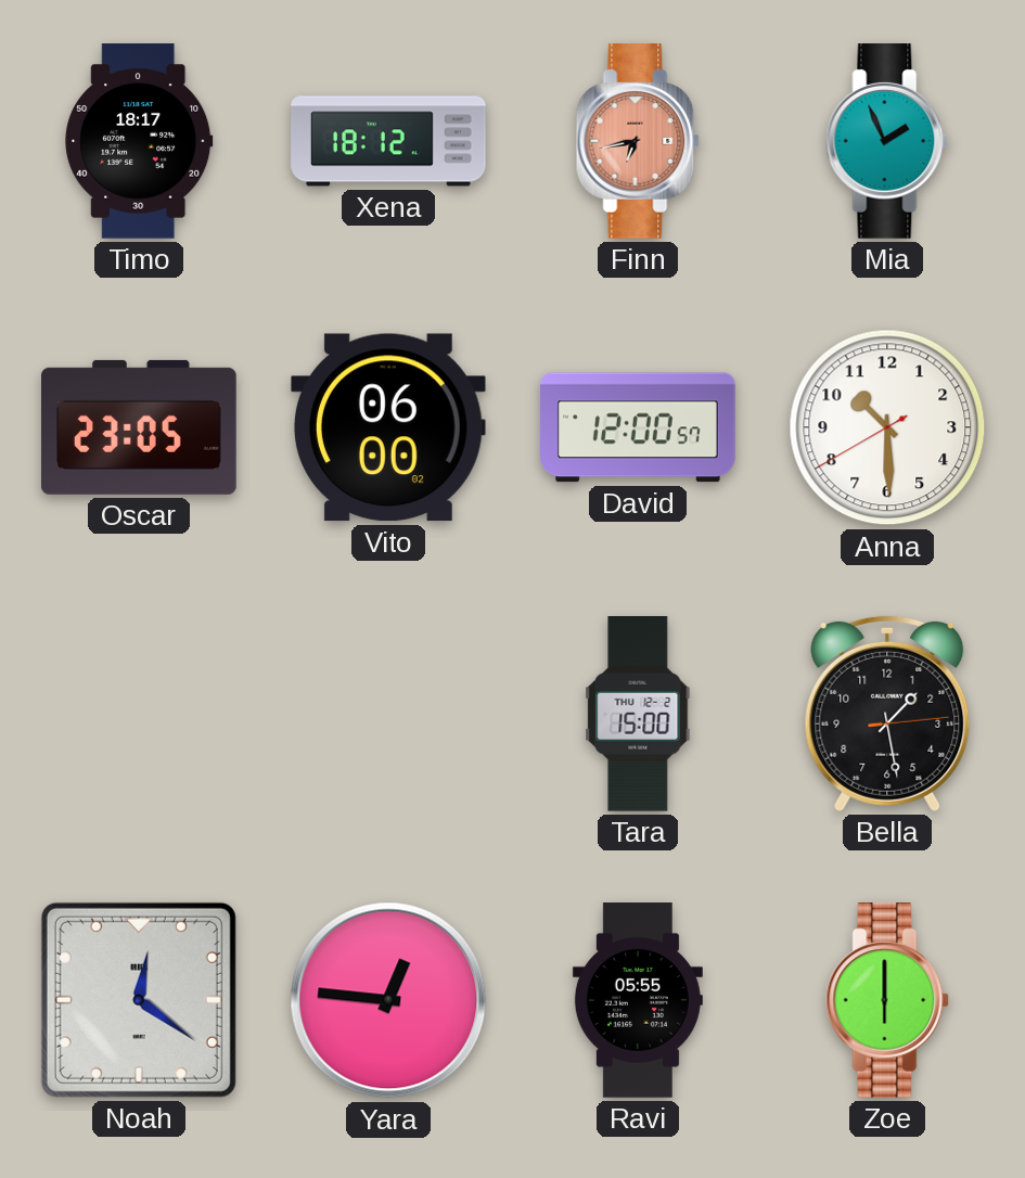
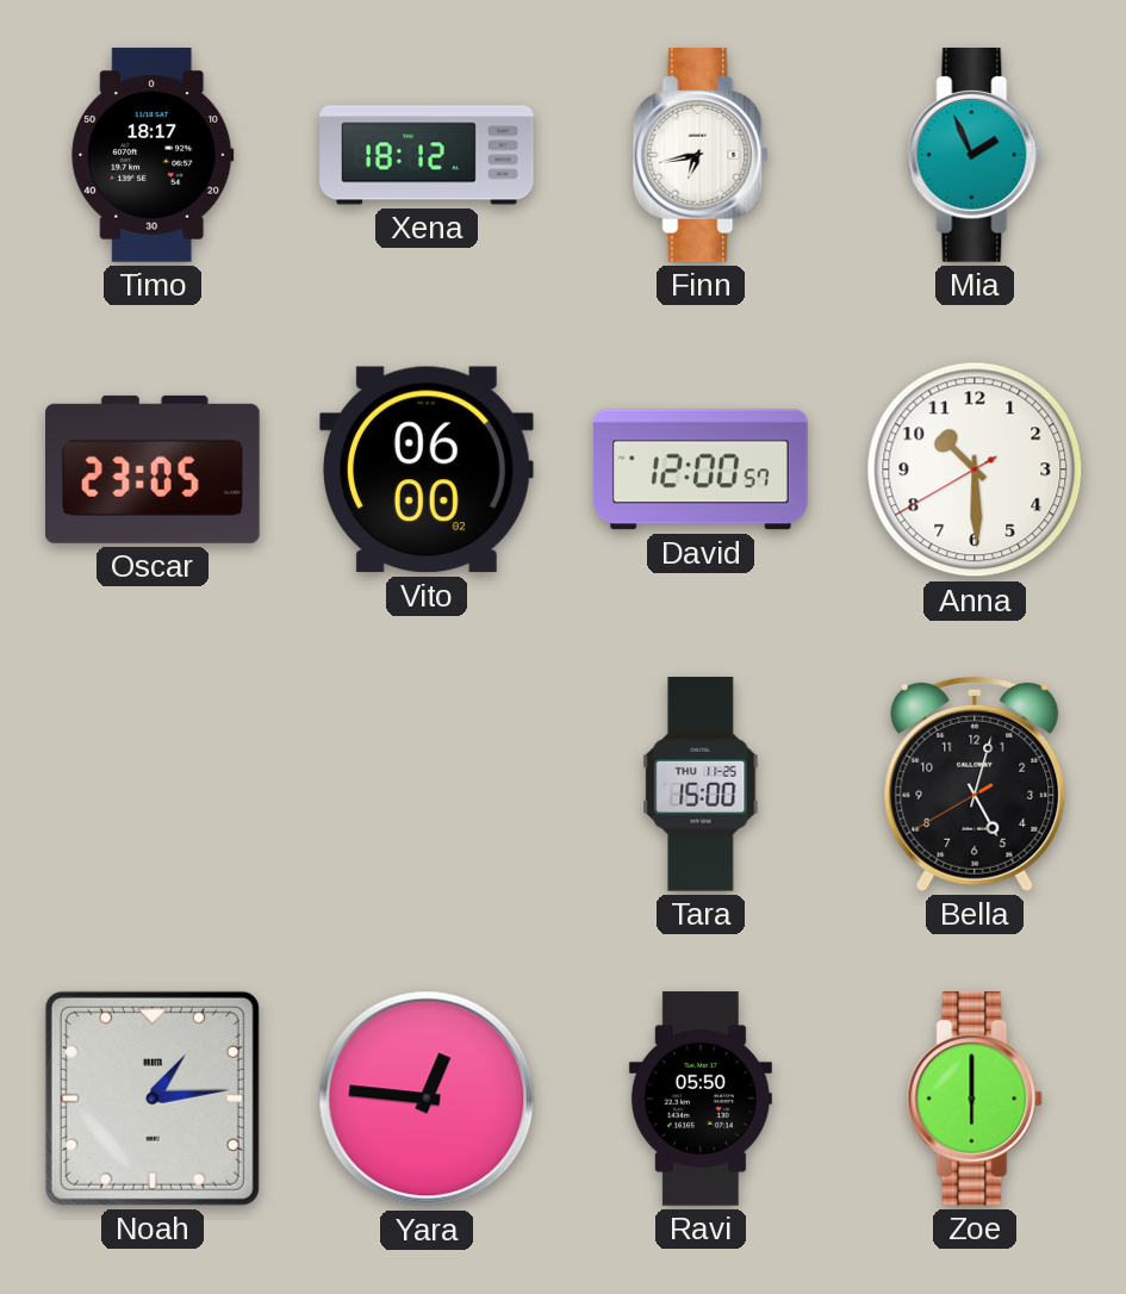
Finn dial: salmon -> white
Tara date: THU 12-2 -> THU 11-25
Bella: 1:28 -> 5:02
Noah: 12:21 -> 1:14
Ravi: 05:55 -> 05:50
